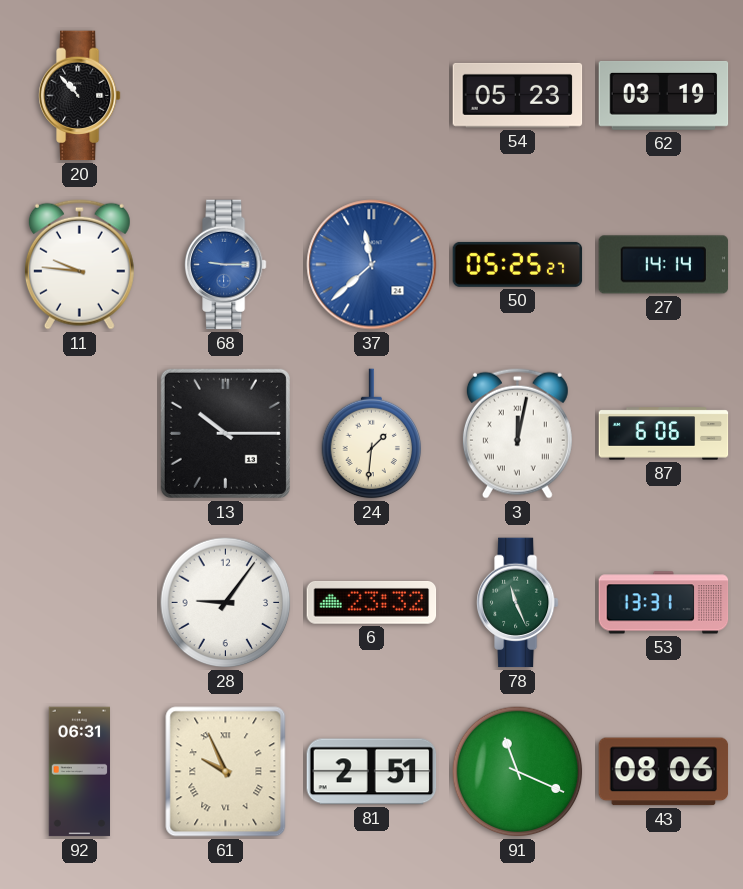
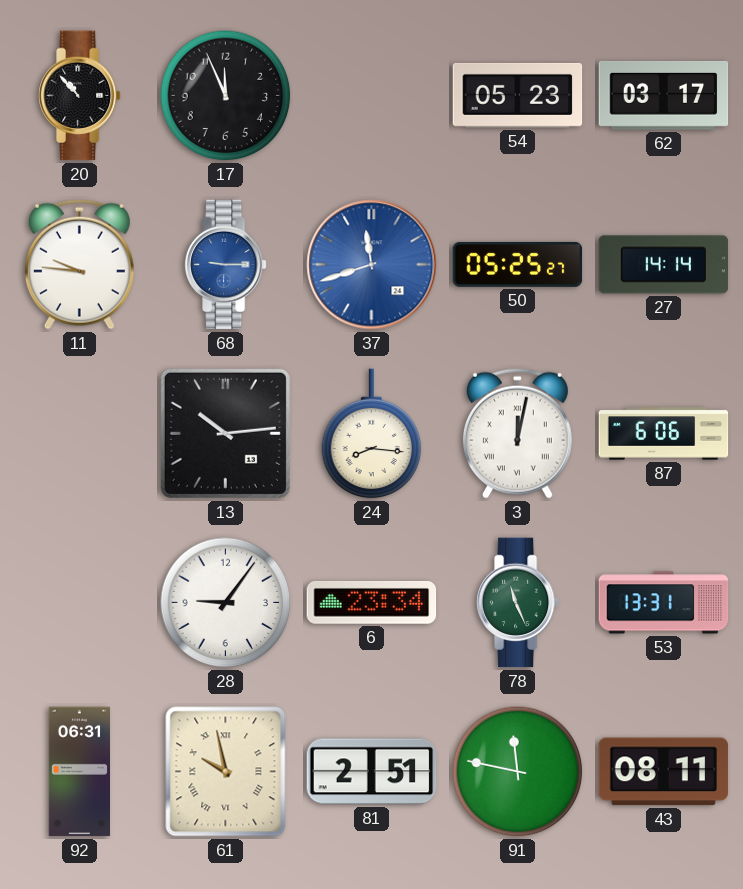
17: none -> 11:56
62: 03:19 -> 03:17
37: 11:38 -> 11:42
13: 10:15 -> 10:14
24: 1:31 -> 8:16
6: 23:32 -> 23:34
61: 9:56 -> 9:58
91: 11:19 -> 11:47
43: 08:06 -> 08:11
